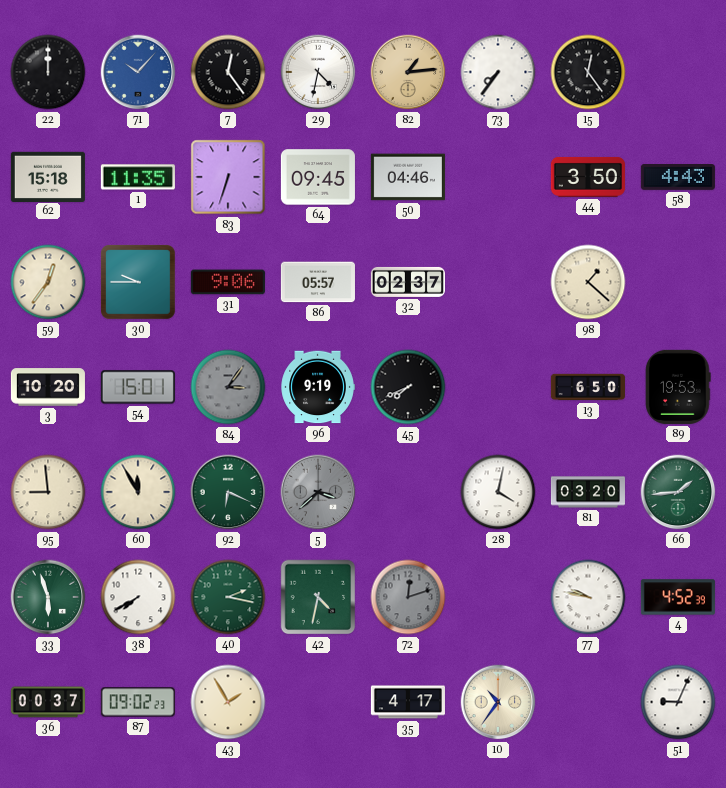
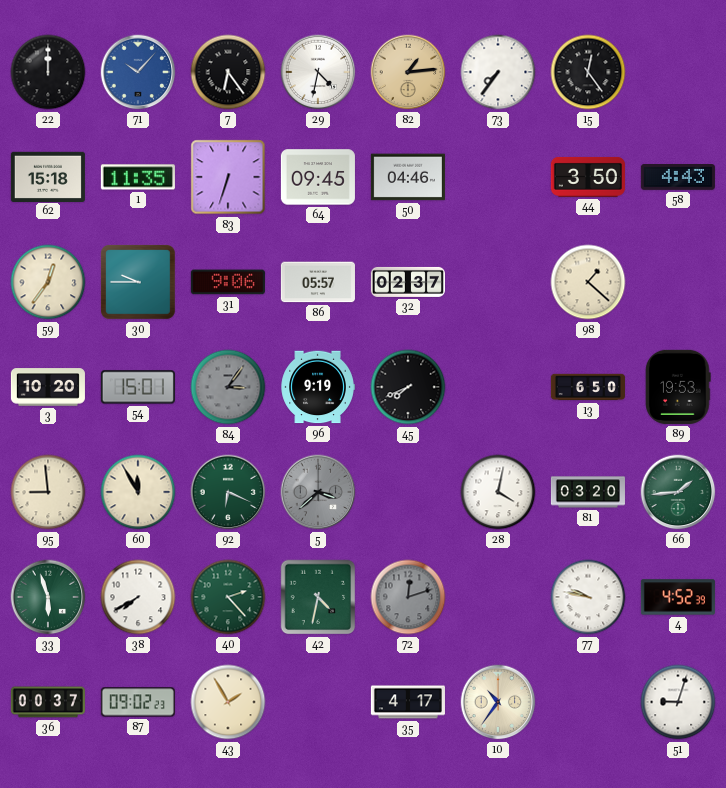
7: 12:24 -> 6:24
40: 2:17 -> 2:23
51: 9:04 -> 9:03
